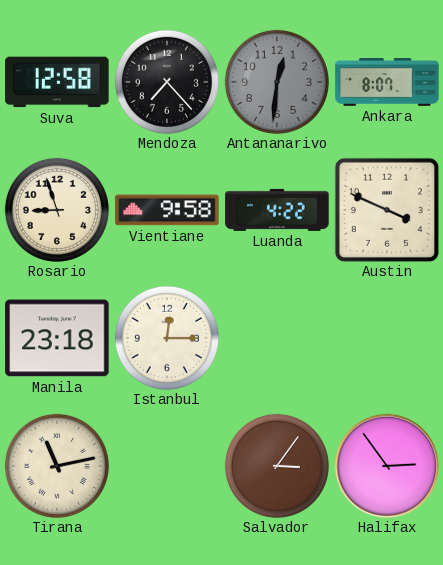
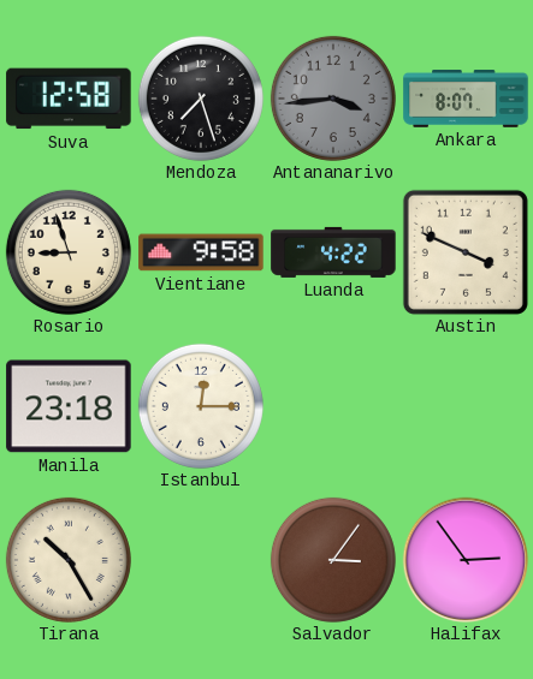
Mendoza: 7:23 -> 7:27
Antananarivo: 12:31 -> 3:44
Tirana: 11:13 -> 10:25
